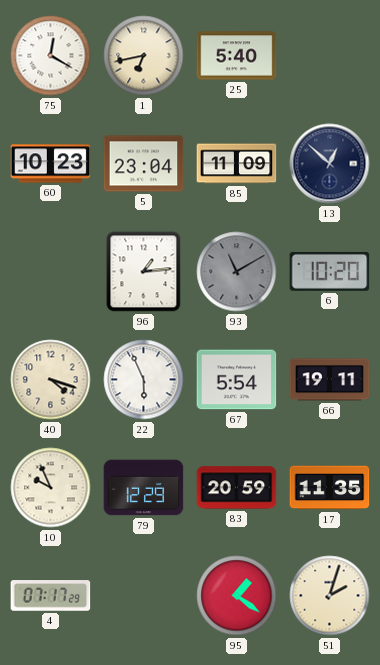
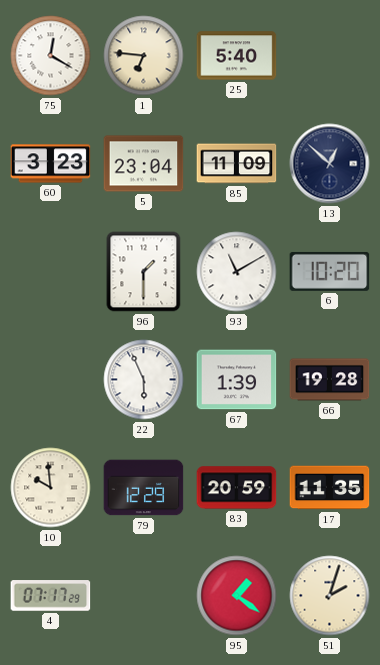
1: 6:43 -> 6:46
60: 10:23 -> 3:23
96: 1:14 -> 1:30
93 dial: grey -> white
40: 4:18 -> none
67: 5:54 -> 1:39
66: 19:11 -> 19:28
10: 9:56 -> 9:59
